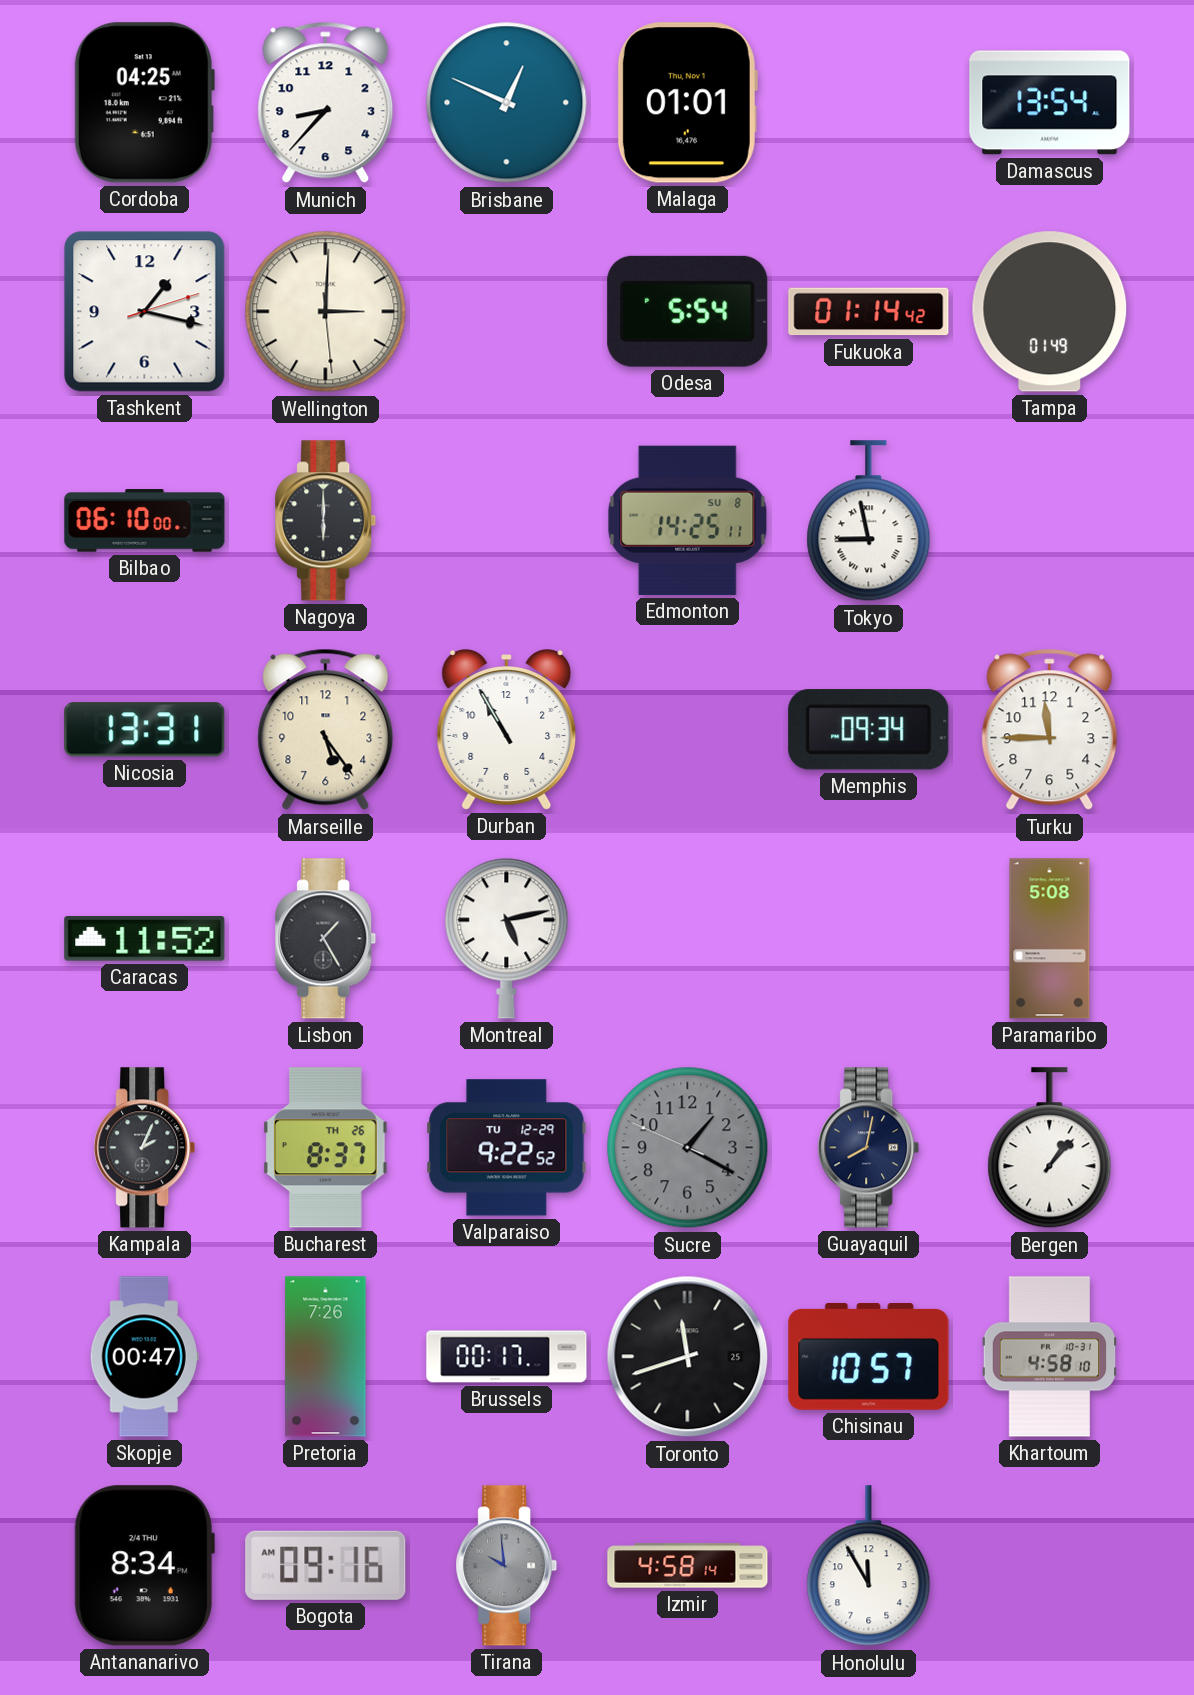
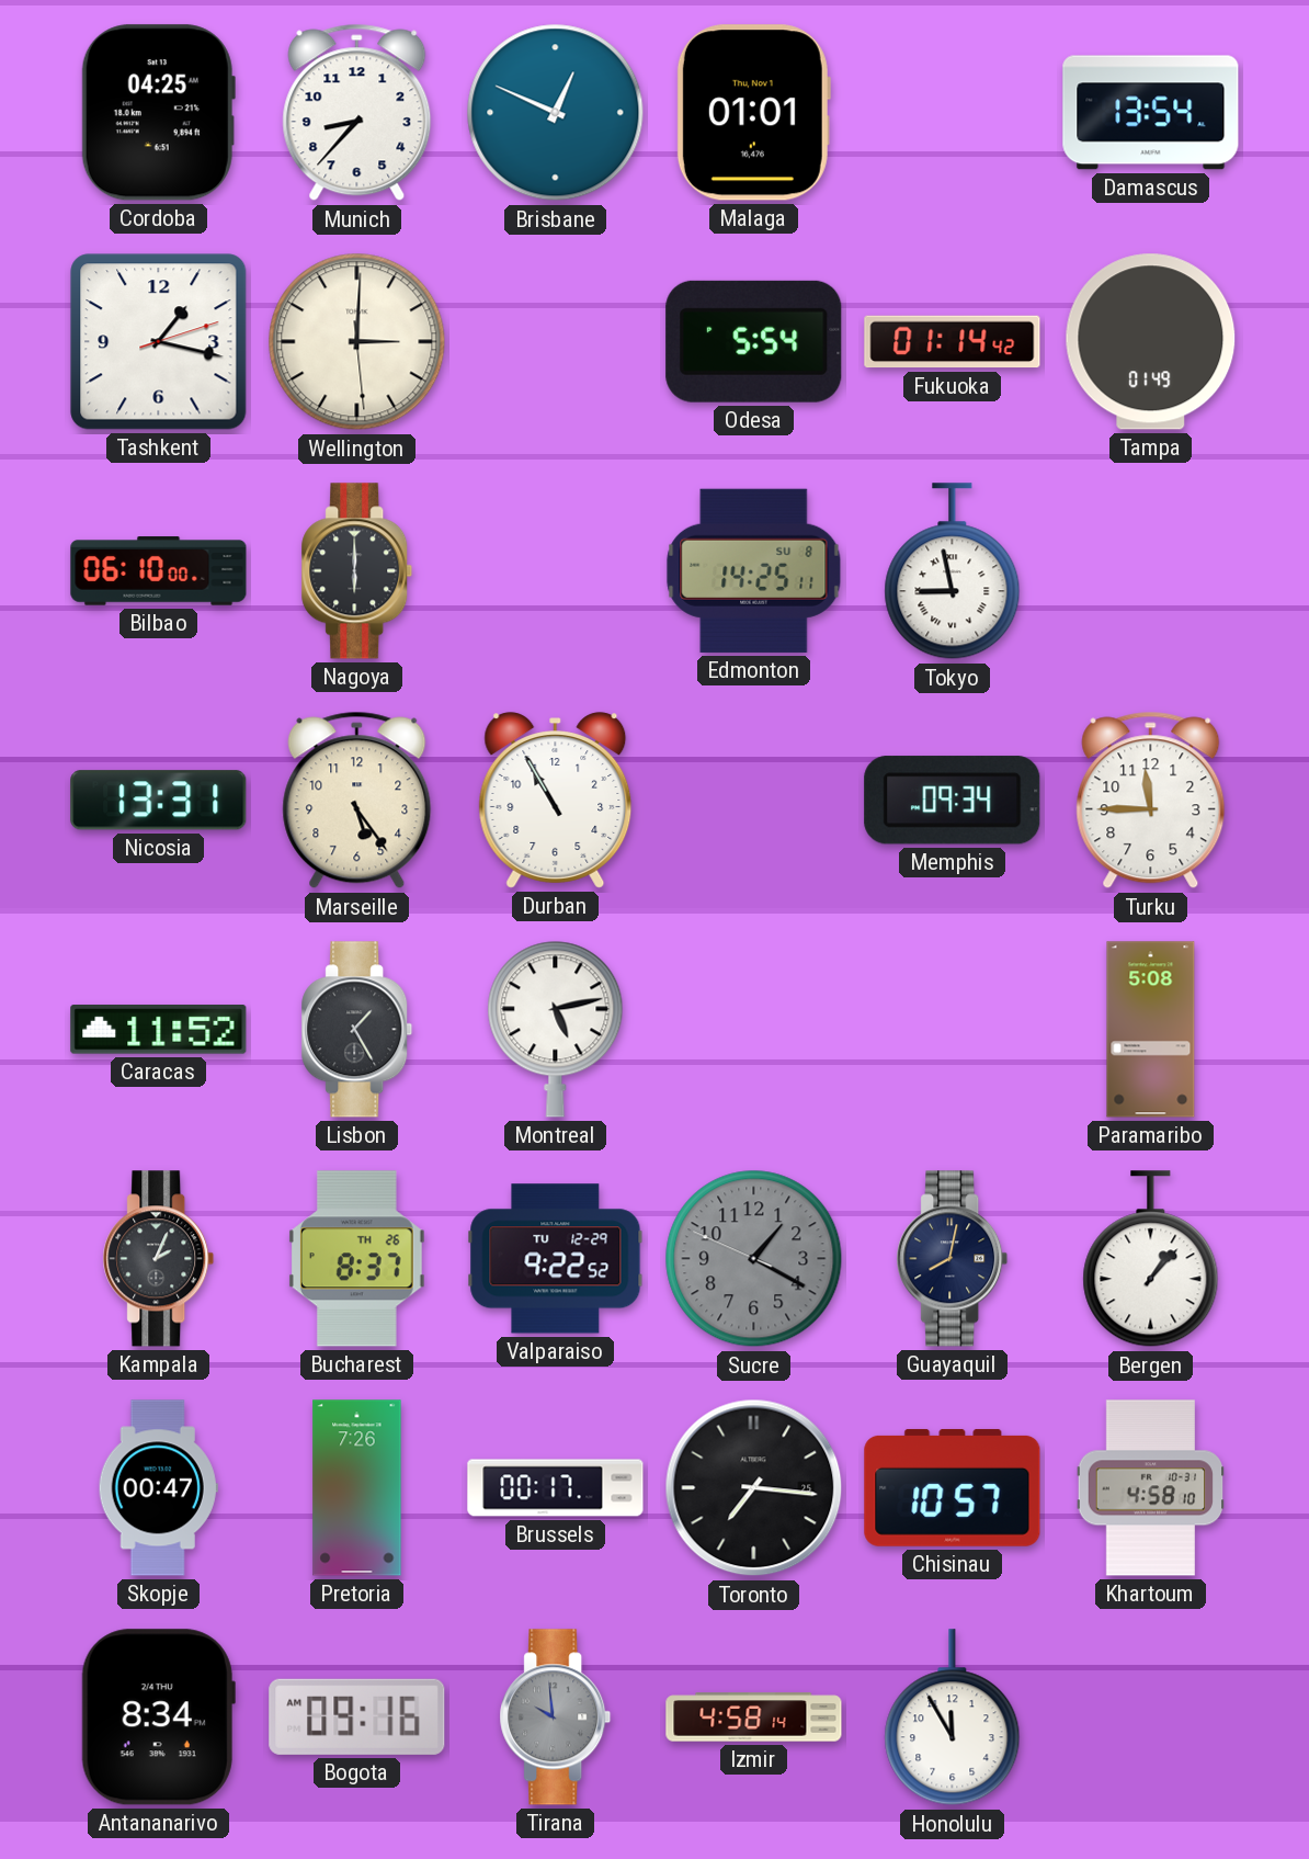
Toronto: 11:42 -> 7:16
